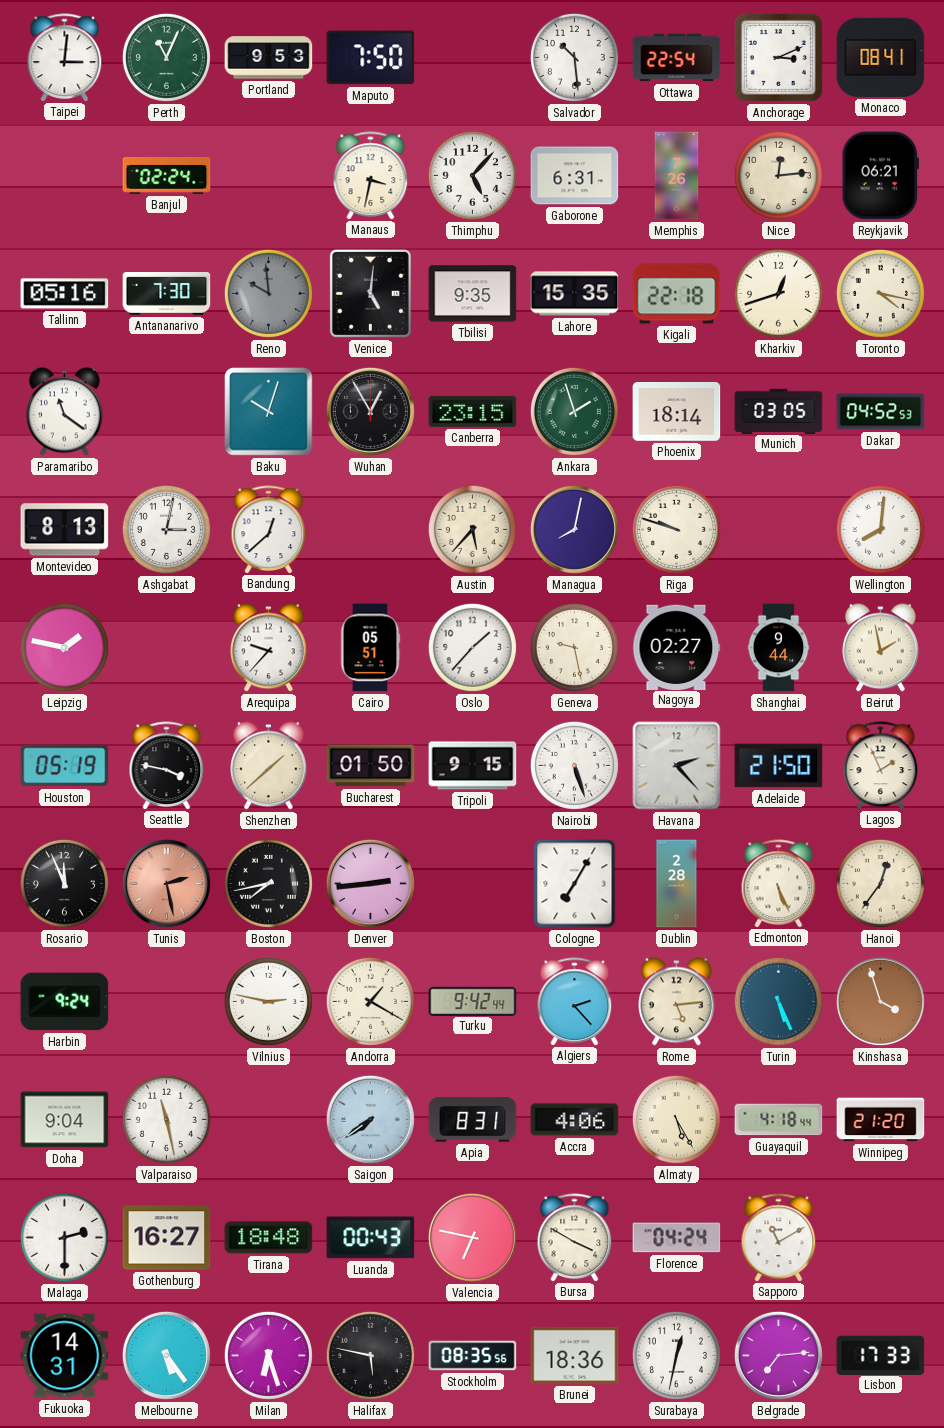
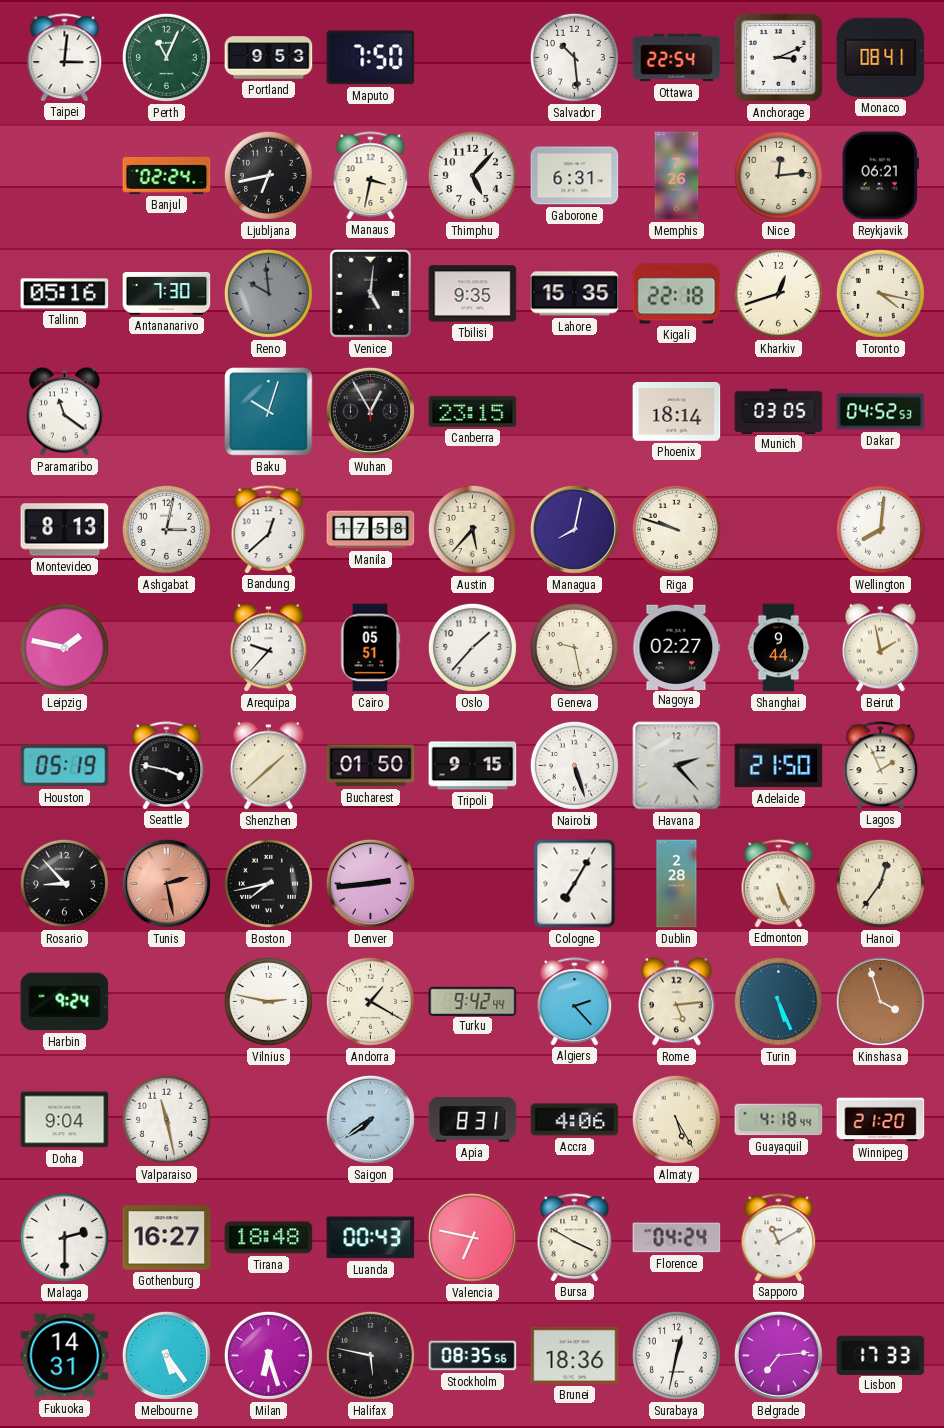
Ljubljana: none -> 6:43
Ankara: 1:57 -> none
Manila: none -> 17:58
Rosario: 11:56 -> 8:53
